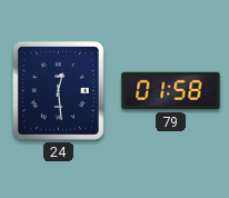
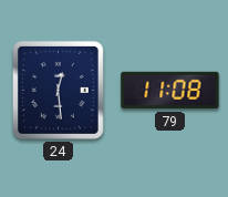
79: 01:58 -> 11:08
